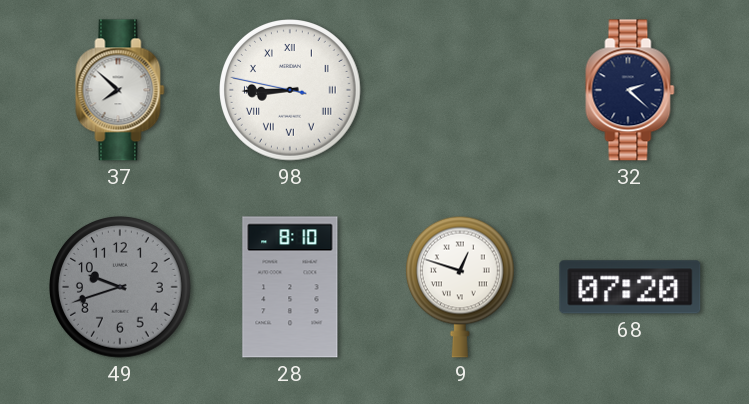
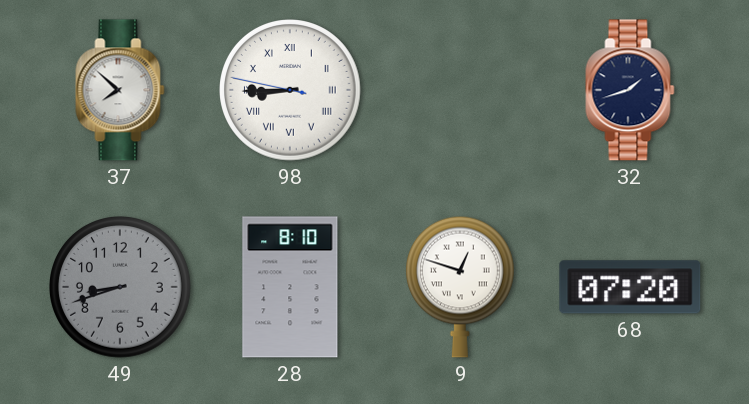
32: 2:22 -> 1:42
49: 9:42 -> 8:42
